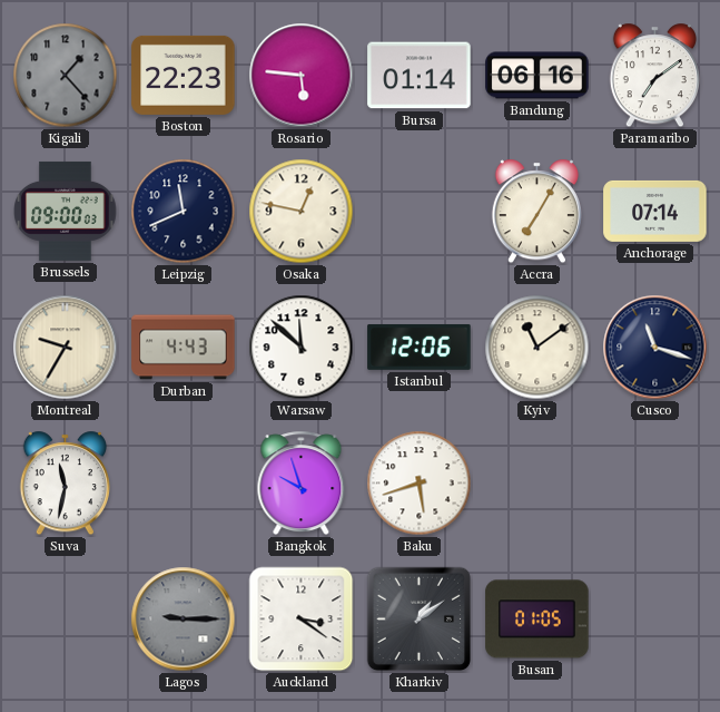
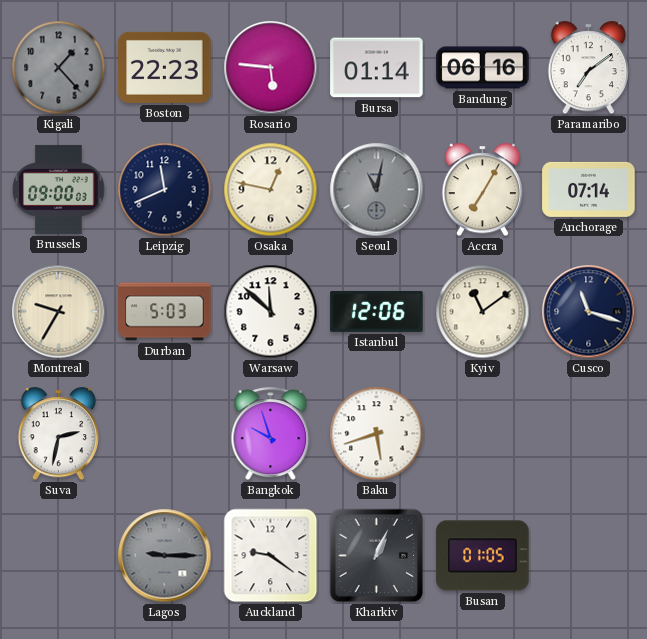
Seoul: none -> 11:02
Durban: 4:43 -> 5:03
Suva: 11:32 -> 2:32
Auckland: 3:21 -> 9:21
Kharkiv: 1:09 -> 1:04
